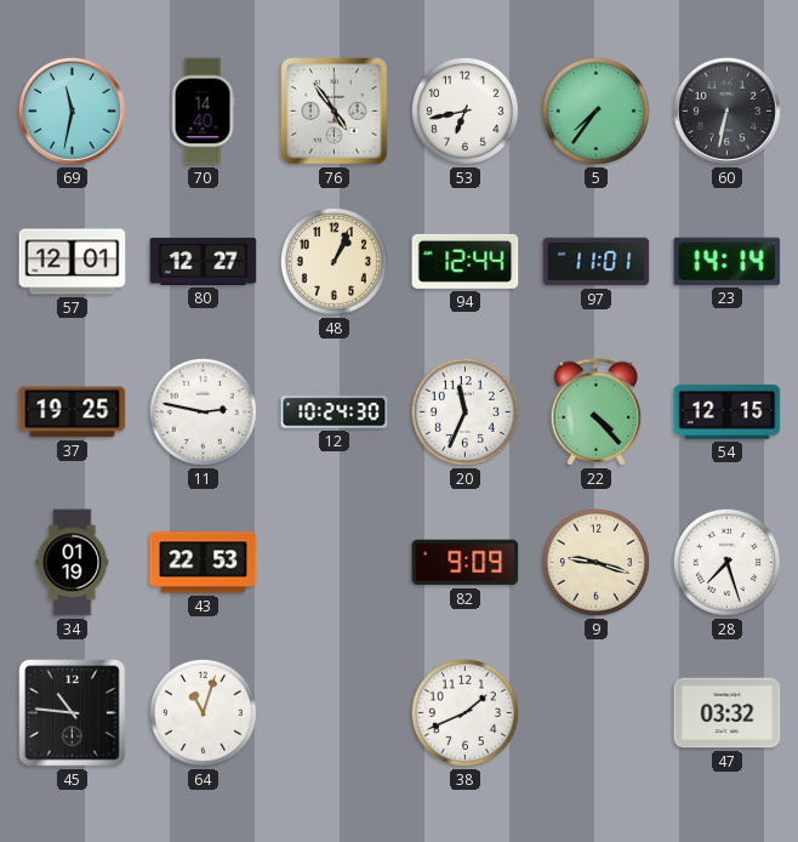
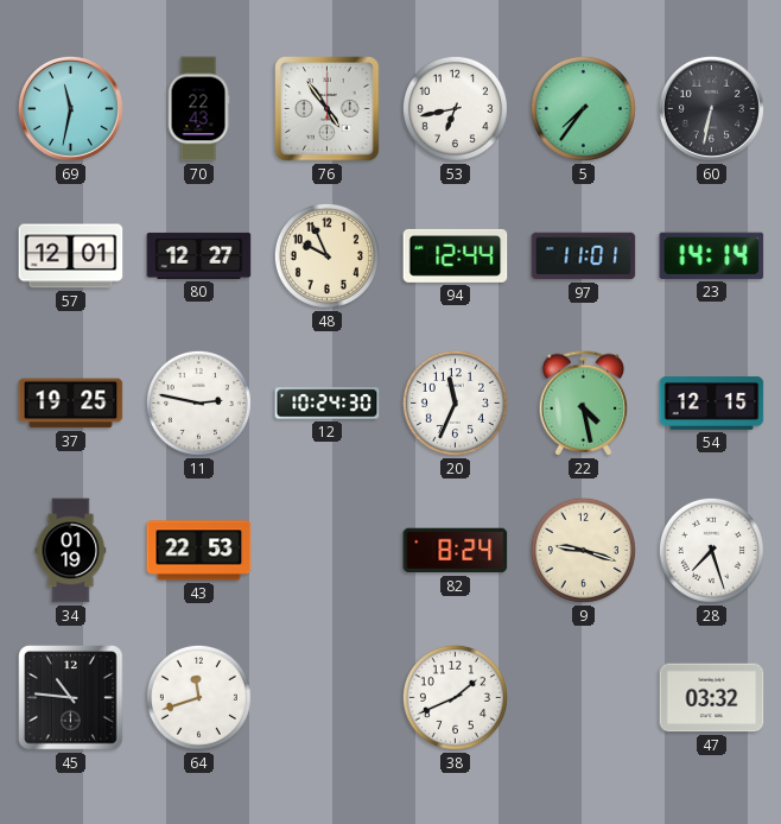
70: 14:40 -> 22:43
48: 1:04 -> 9:56
22: 4:23 -> 4:28
82: 9:09 -> 8:24
64: 11:03 -> 11:42
